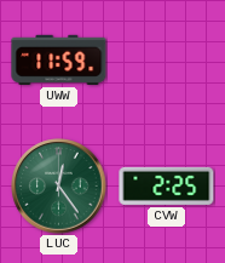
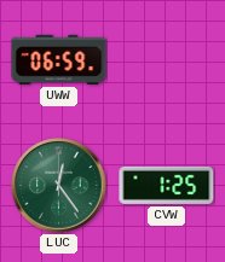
UWW: 11:59 -> 06:59
CVW: 2:25 -> 1:25
